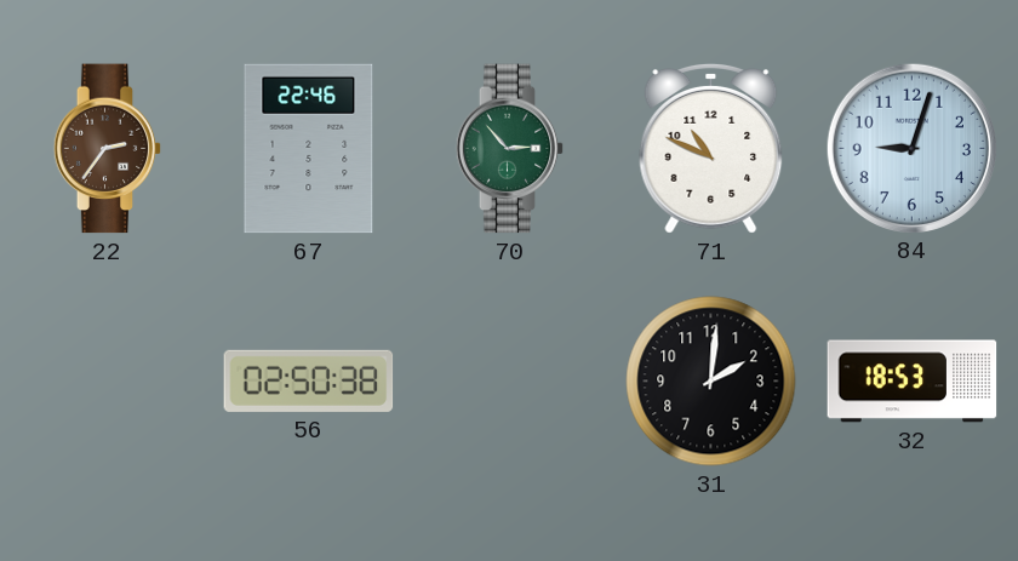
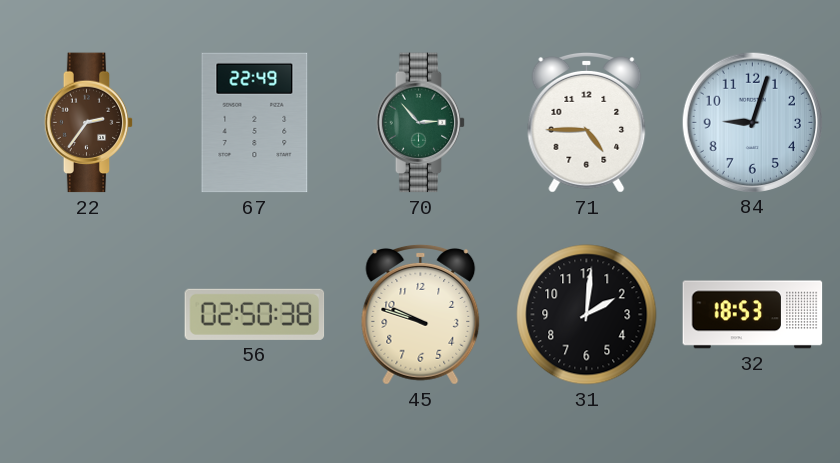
67: 22:46 -> 22:49
71: 10:49 -> 4:45
45: none -> 9:48
